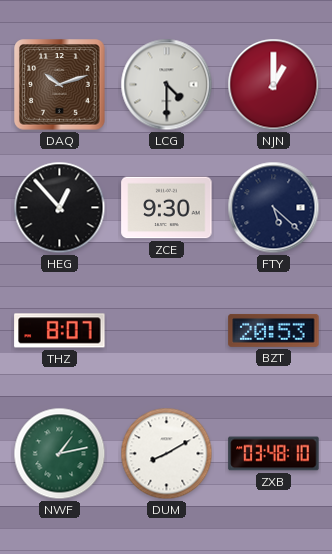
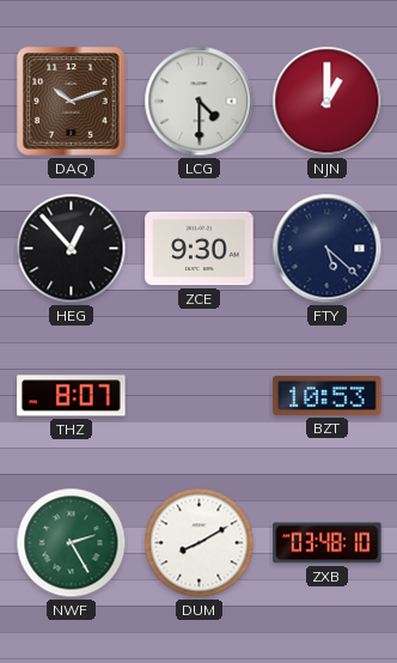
BZT: 20:53 -> 10:53
NWF: 1:13 -> 2:25
